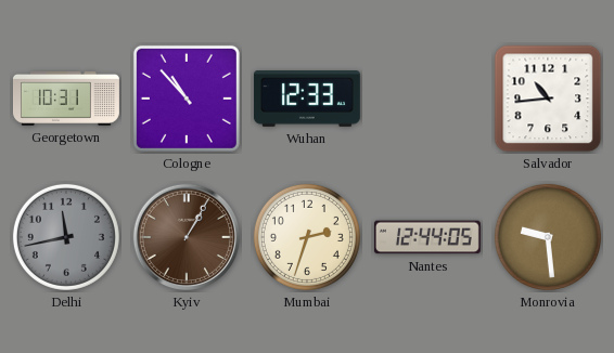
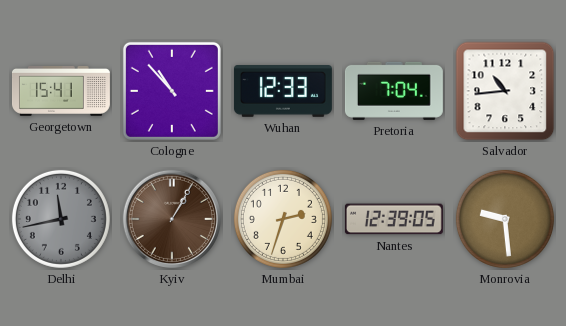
Georgetown: 10:31 -> 15:41
Pretoria: none -> 7:04
Nantes: 12:44 -> 12:39
